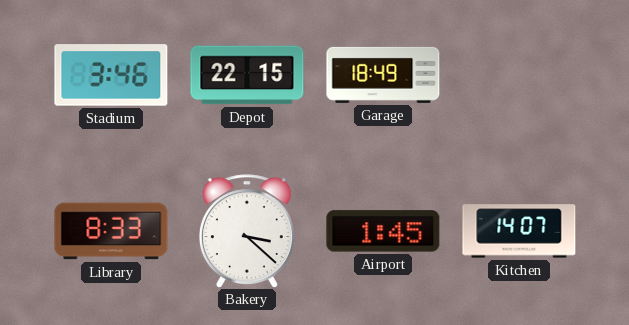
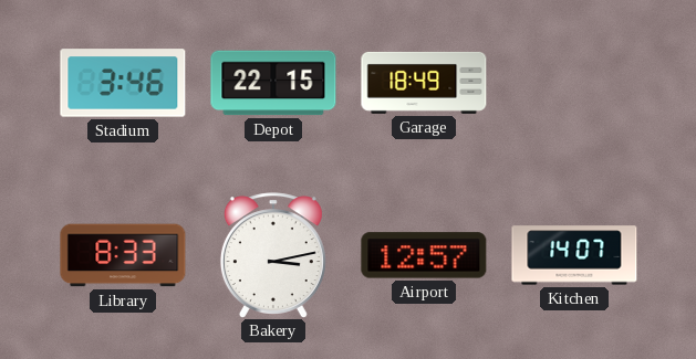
Bakery: 3:22 -> 3:13
Airport: 1:45 -> 12:57
